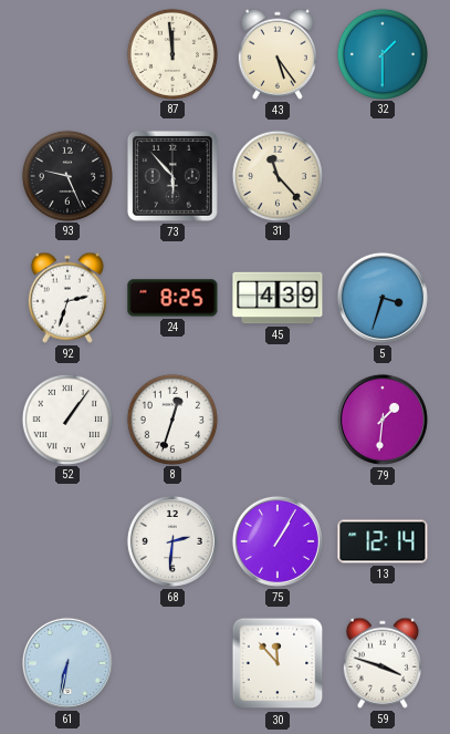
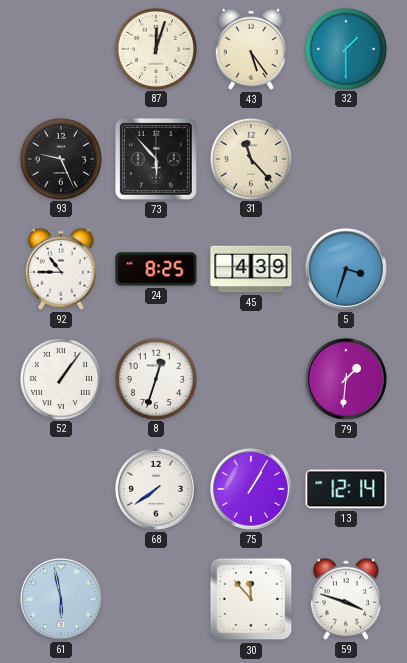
87: 11:59 -> 12:03
92: 2:33 -> 10:45
68: 2:31 -> 7:39
61: 6:32 -> 5:58
